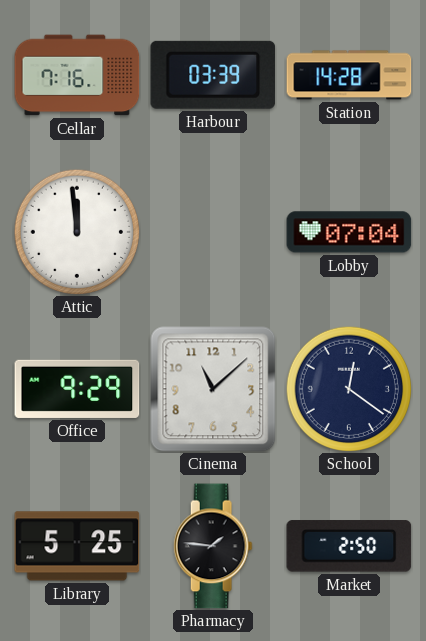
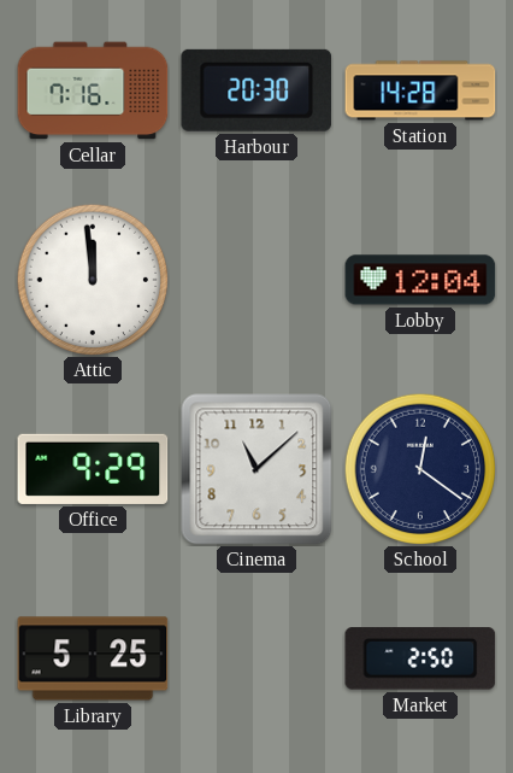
Harbour: 03:39 -> 20:30
Lobby: 07:04 -> 12:04
Pharmacy: 1:46 -> none
